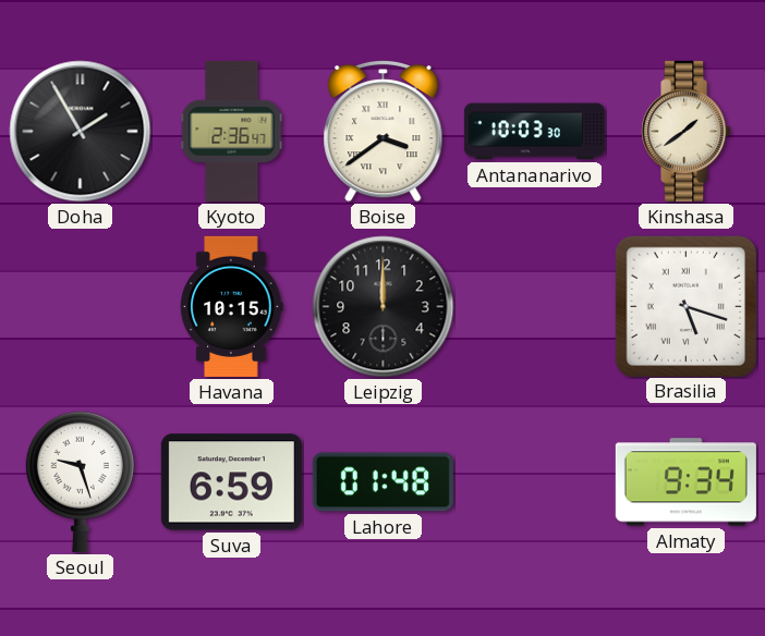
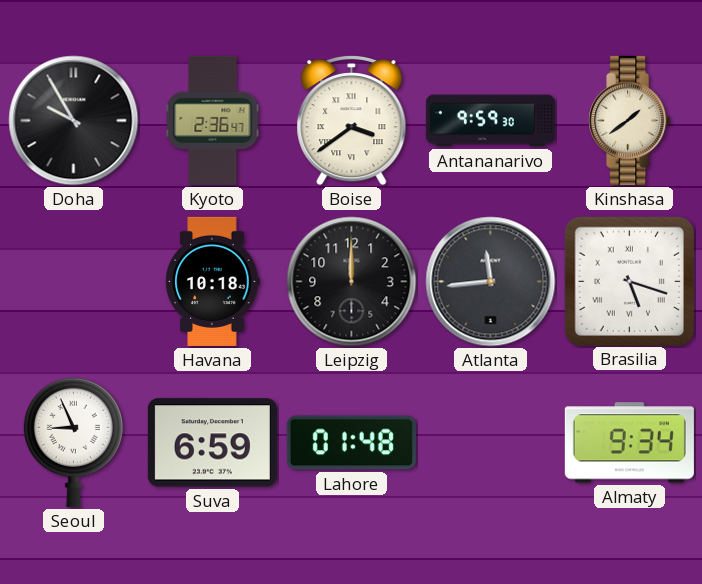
Doha: 1:55 -> 9:55
Antananarivo: 10:03 -> 9:59
Havana: 10:15 -> 10:18
Atlanta: none -> 11:44
Seoul: 9:27 -> 8:56
